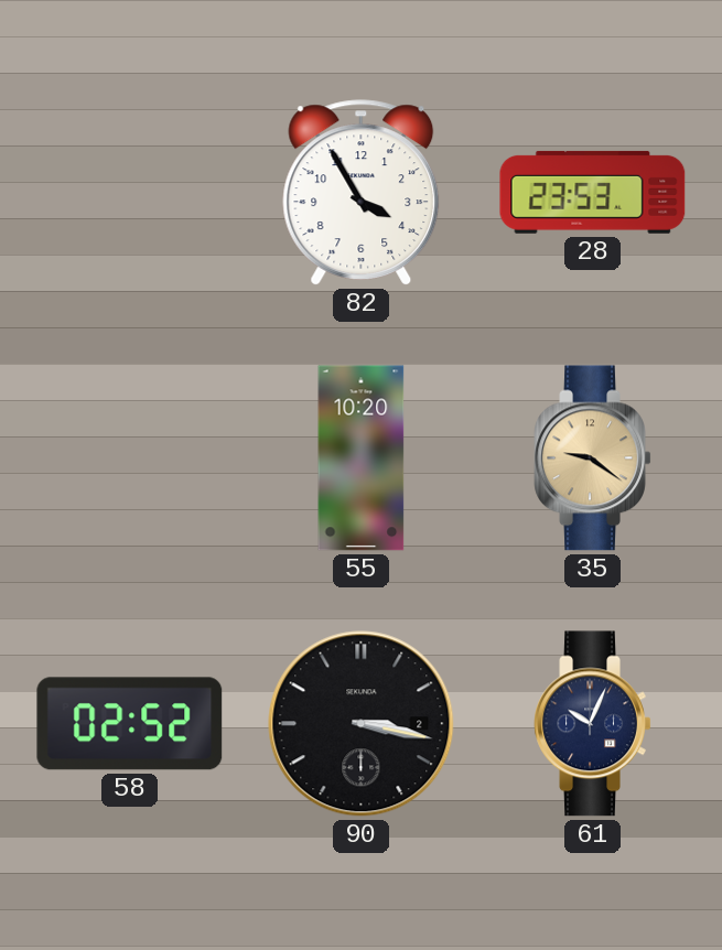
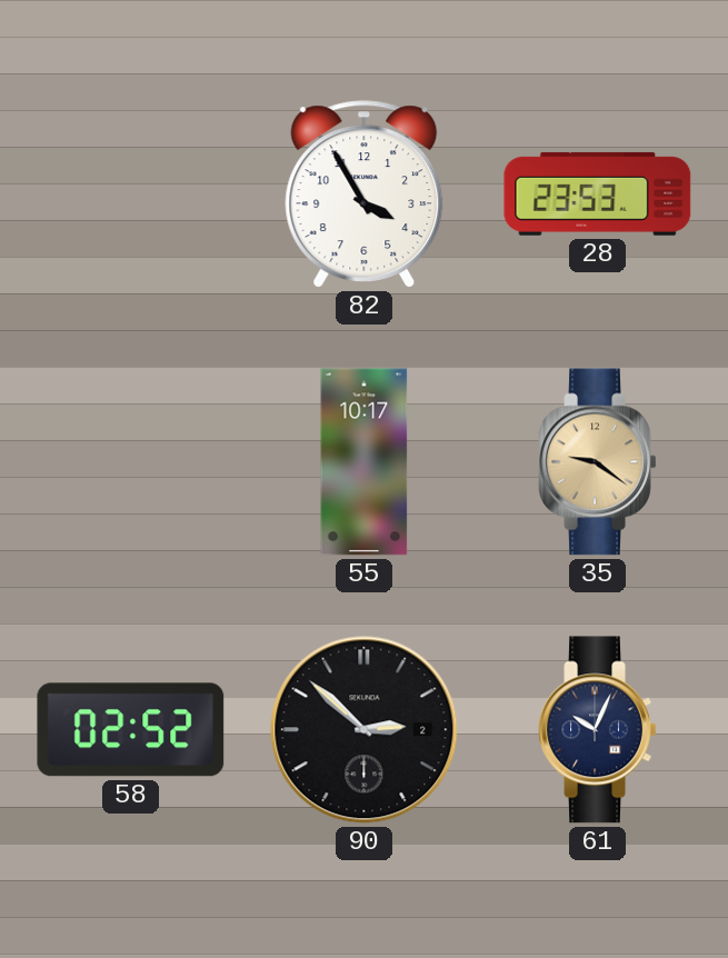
55: 10:20 -> 10:17
90: 3:17 -> 2:52
